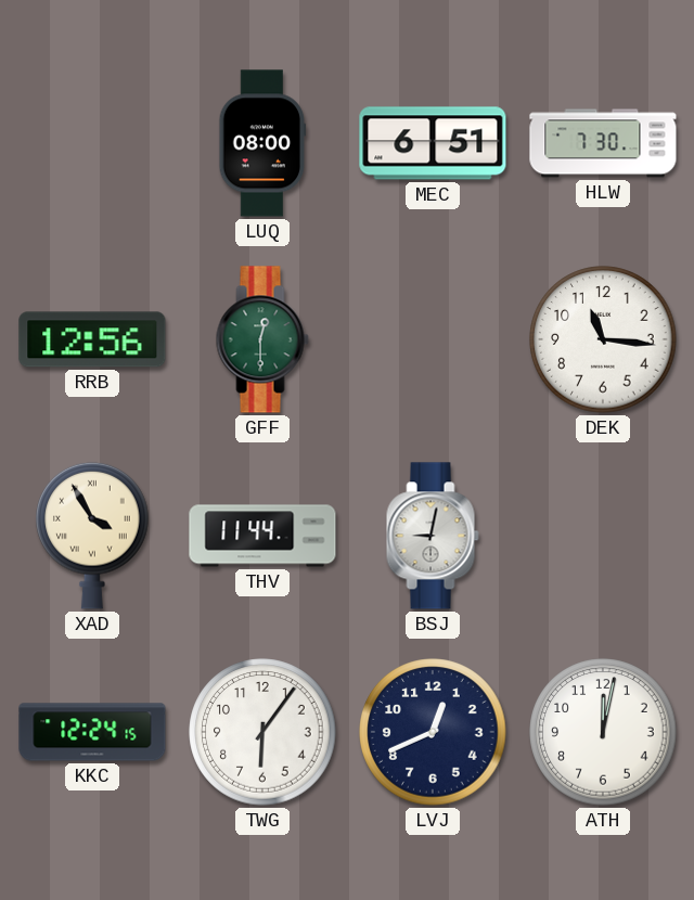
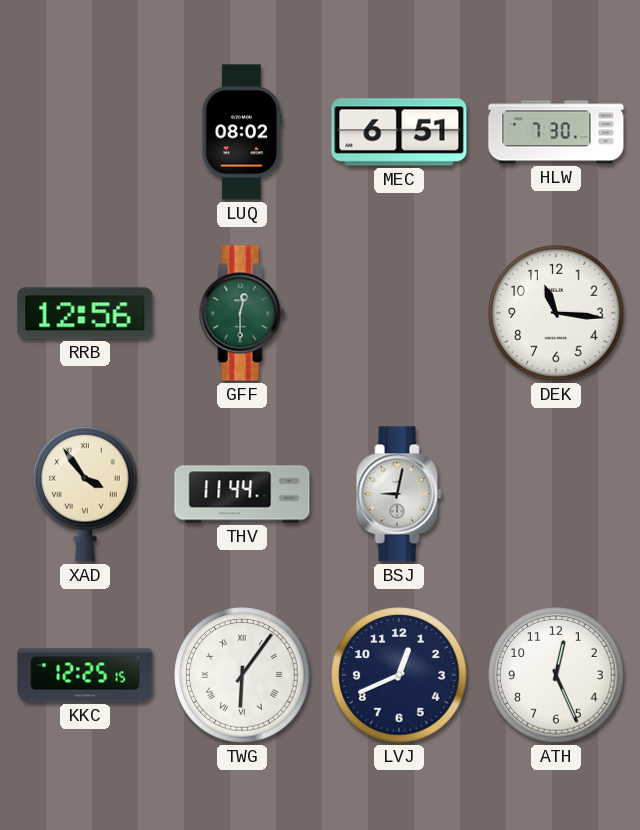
LUQ: 08:00 -> 08:02
XAD: 3:55 -> 3:54
KKC: 12:24 -> 12:25
TWG numerals: Arabic -> Roman
ATH: 12:02 -> 12:26
